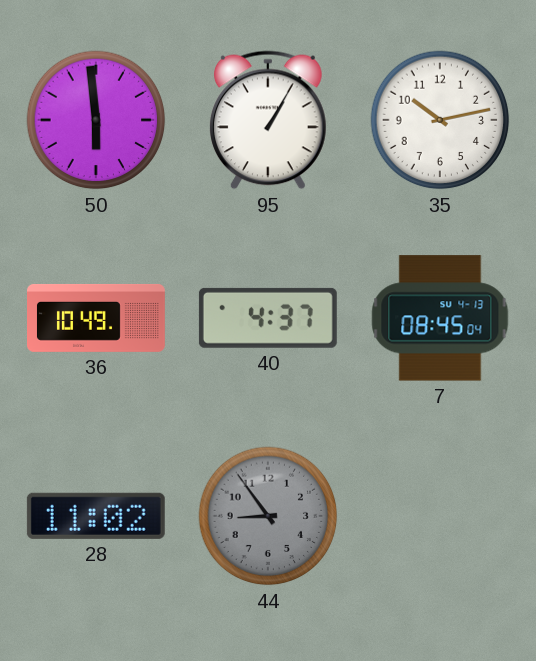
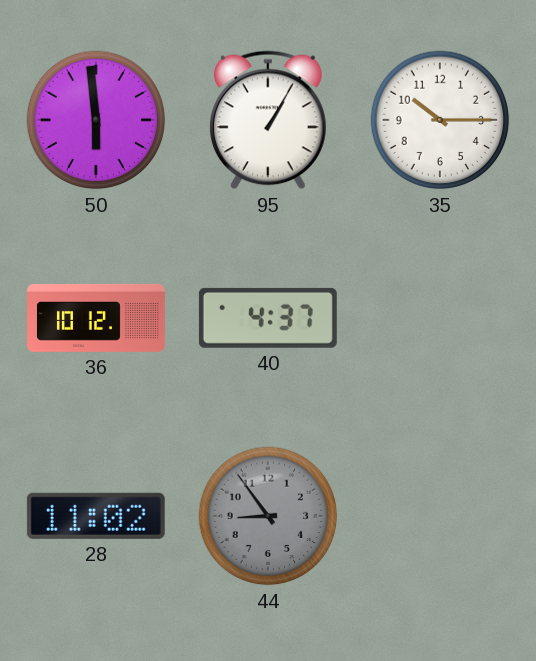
35: 10:13 -> 10:15
36: 10:49 -> 10:12
7: 08:45 -> none
